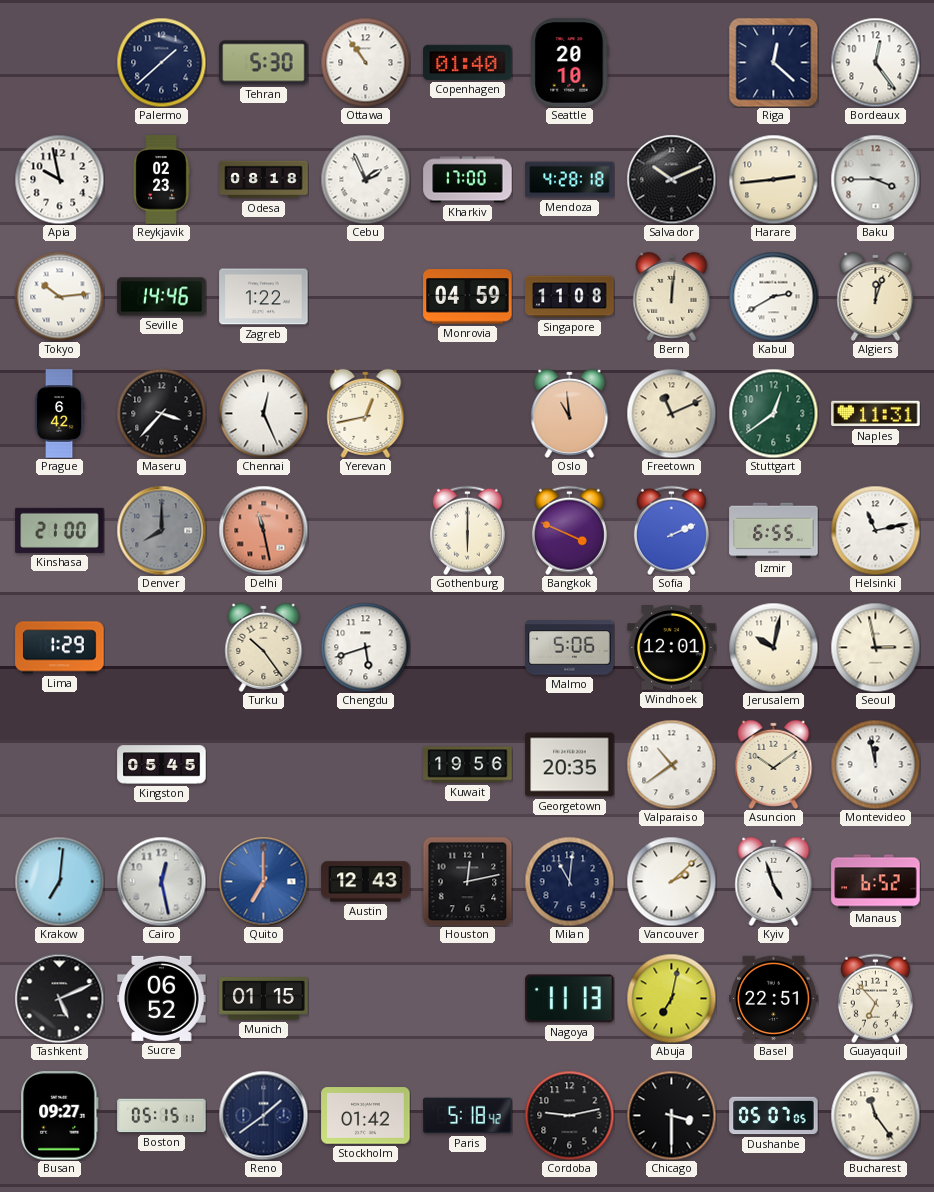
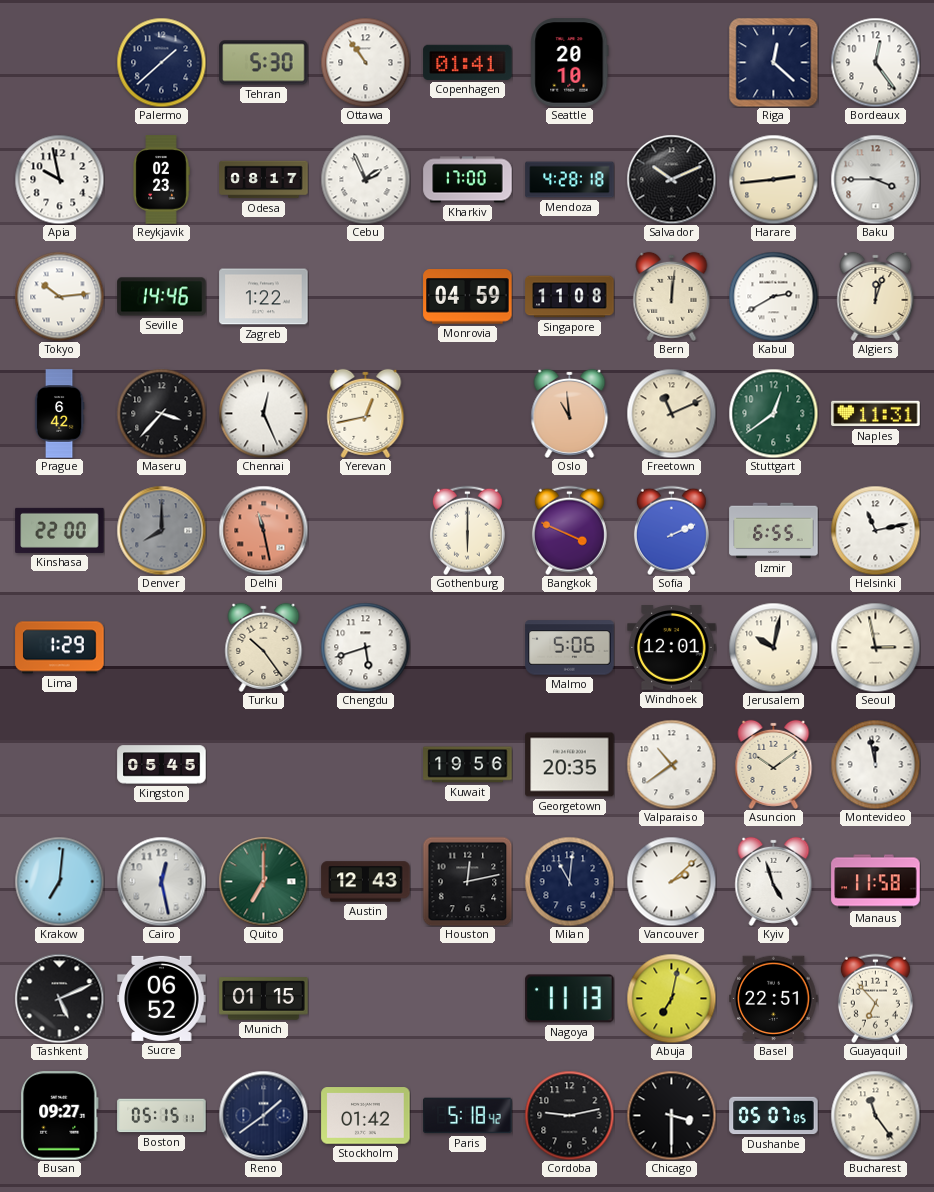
Copenhagen: 01:40 -> 01:41
Odesa: 08:18 -> 08:17
Kinshasa: 21:00 -> 22:00
Quito dial: blue -> green
Manaus: 6:52 -> 11:58
